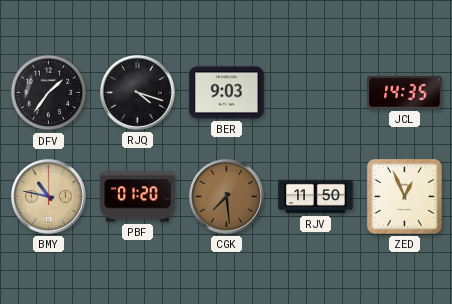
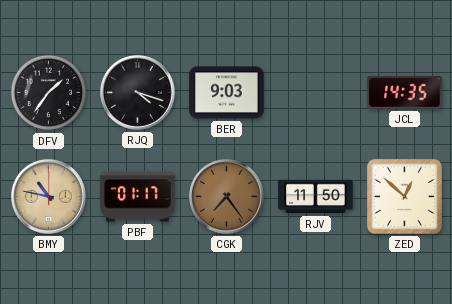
PBF: 01:20 -> 01:17
CGK: 7:29 -> 7:24
ZED: 12:56 -> 12:52
